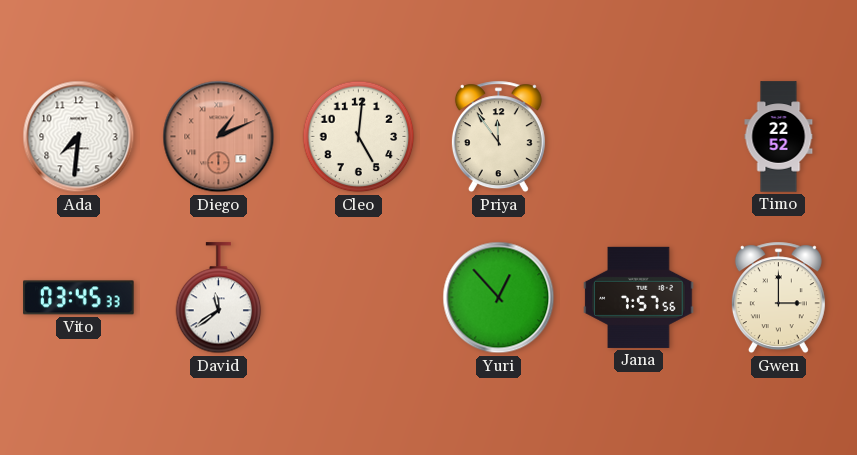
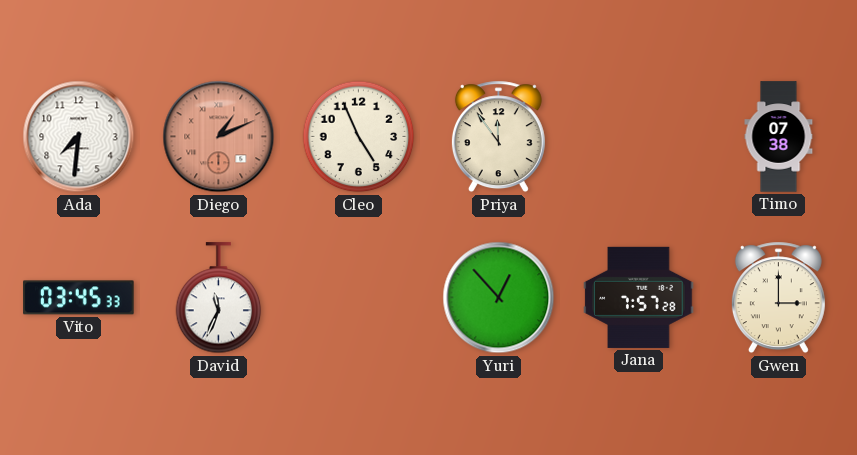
Cleo: 5:01 -> 4:56
Timo: 22:52 -> 07:38
David: 11:39 -> 11:34
Jana: 7:57:56 -> 7:57:28
